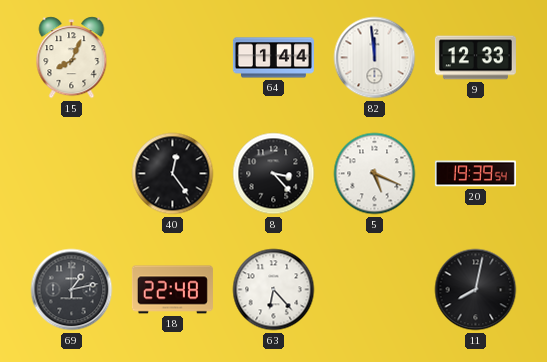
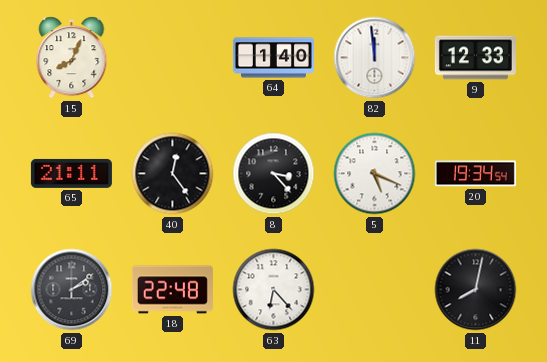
64: 1:44 -> 1:40
65: none -> 21:11
20: 19:39 -> 19:34
69: 1:13 -> 2:09
